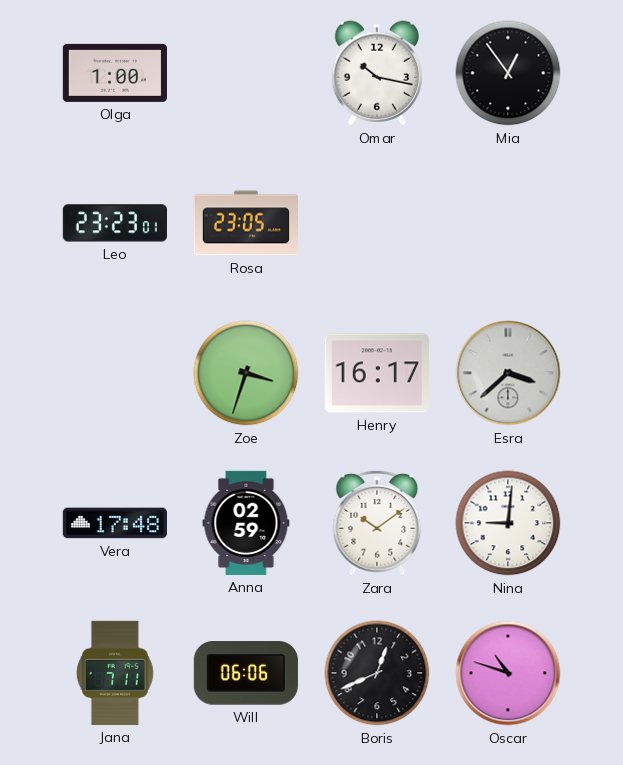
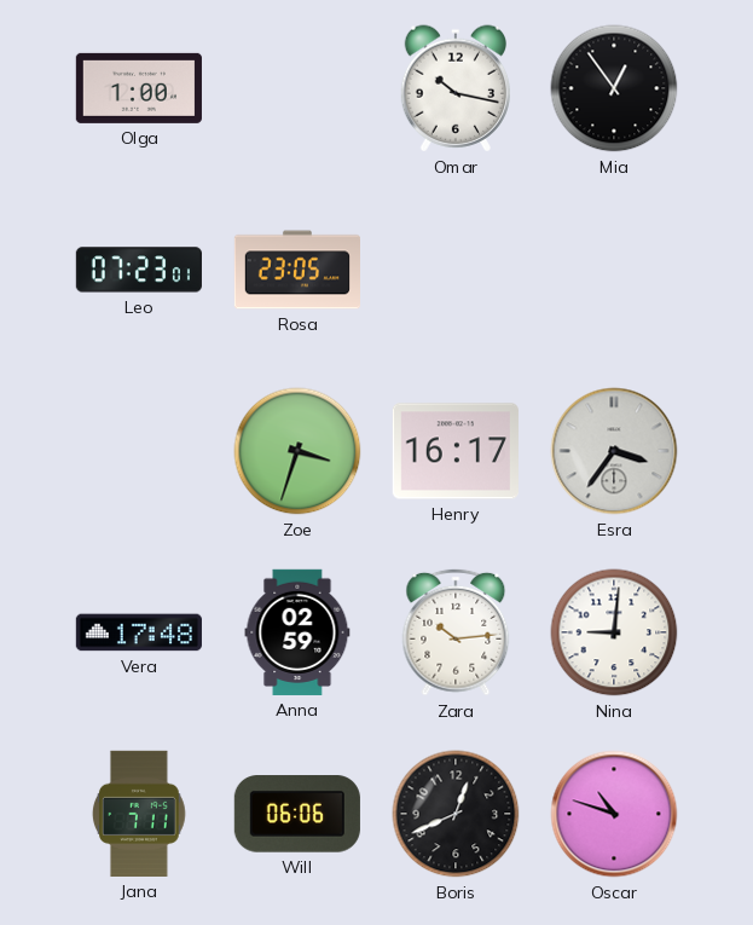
Leo: 23:23 -> 07:23
Esra: 3:38 -> 3:36
Zara: 10:09 -> 10:14
